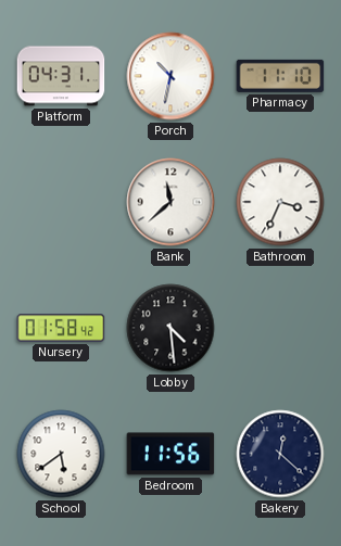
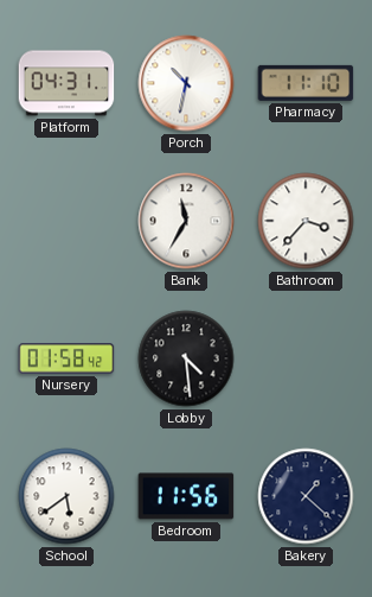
Bank: 11:38 -> 11:35
Bathroom: 3:34 -> 3:37
Bakery: 12:22 -> 1:22
